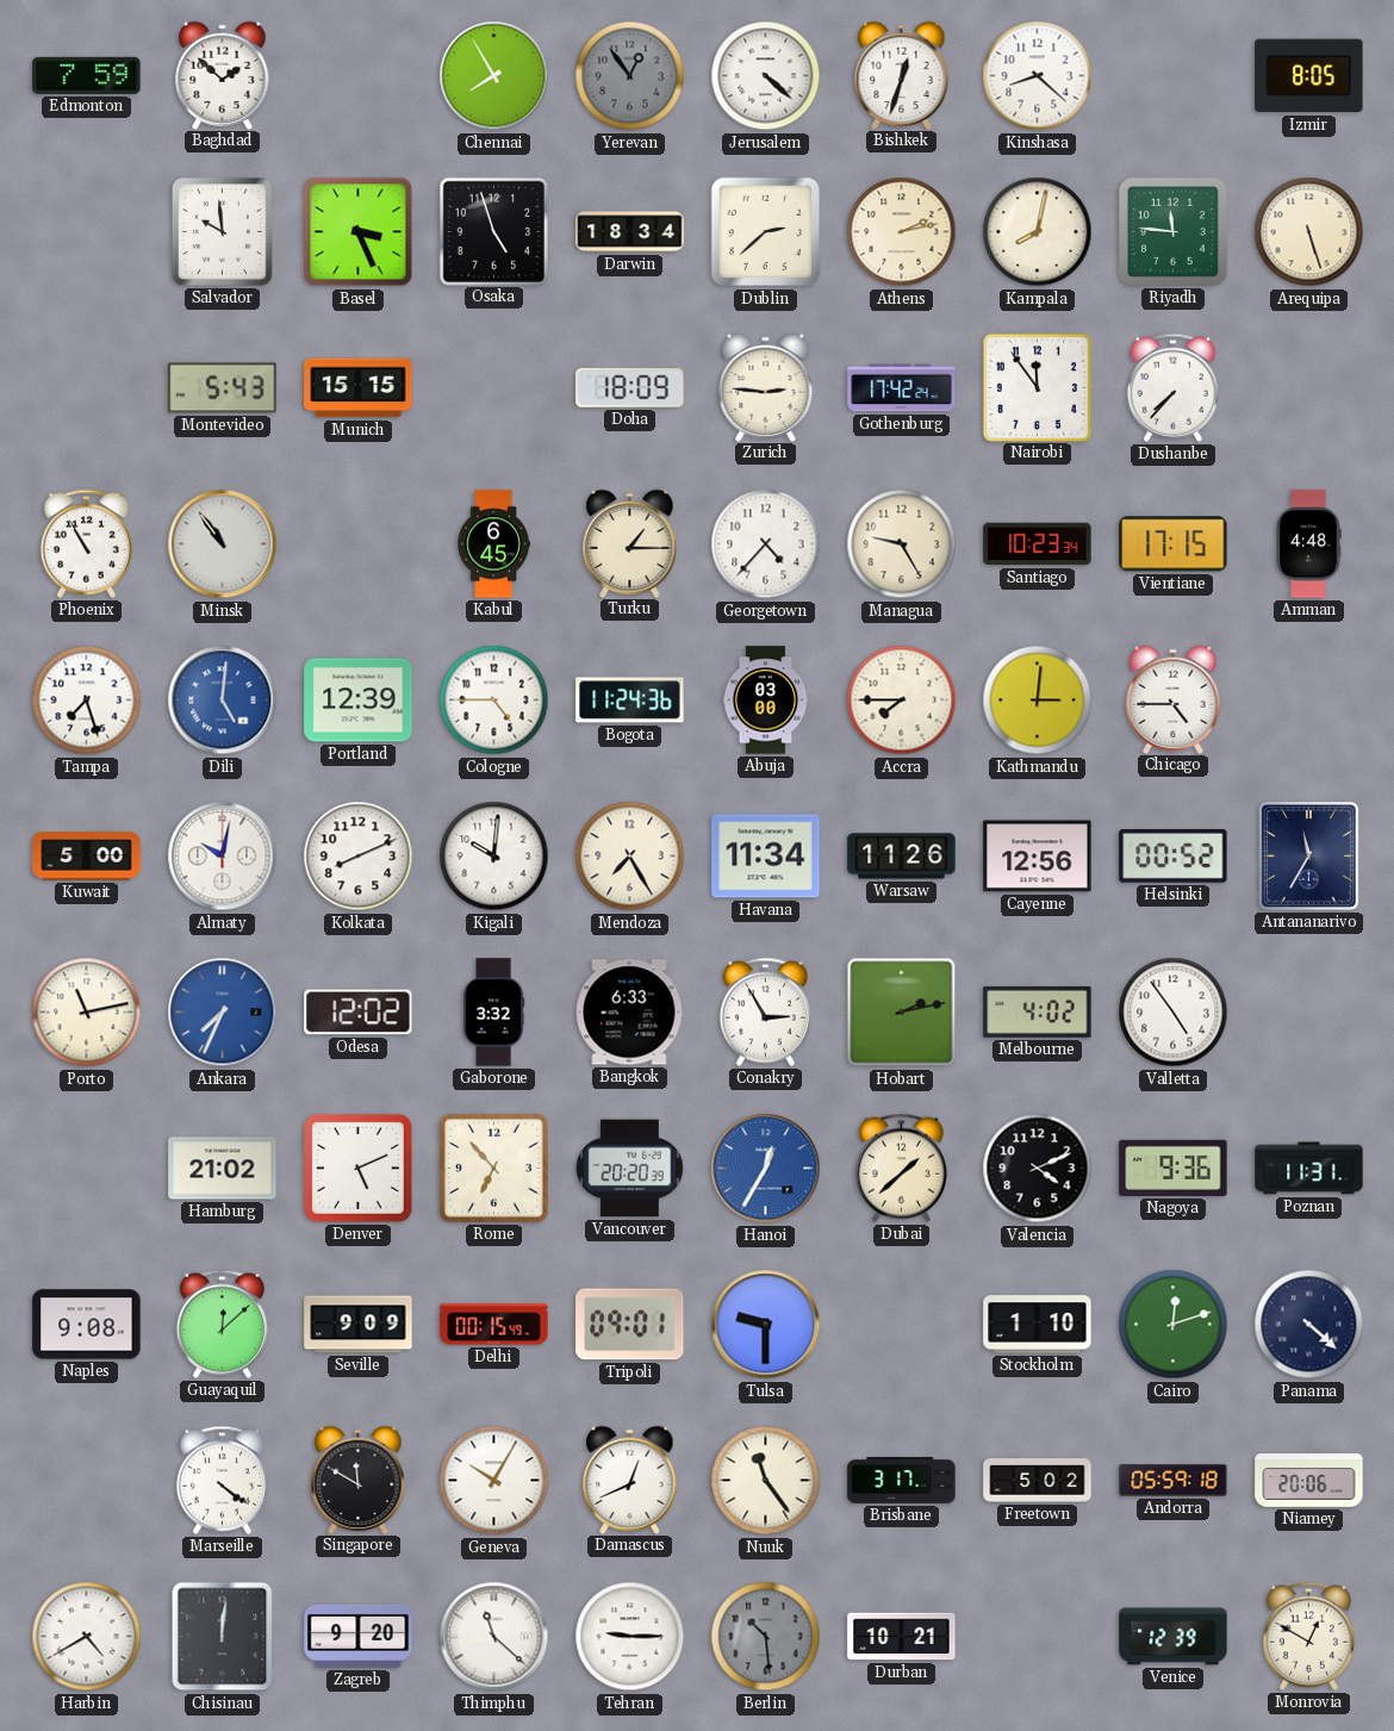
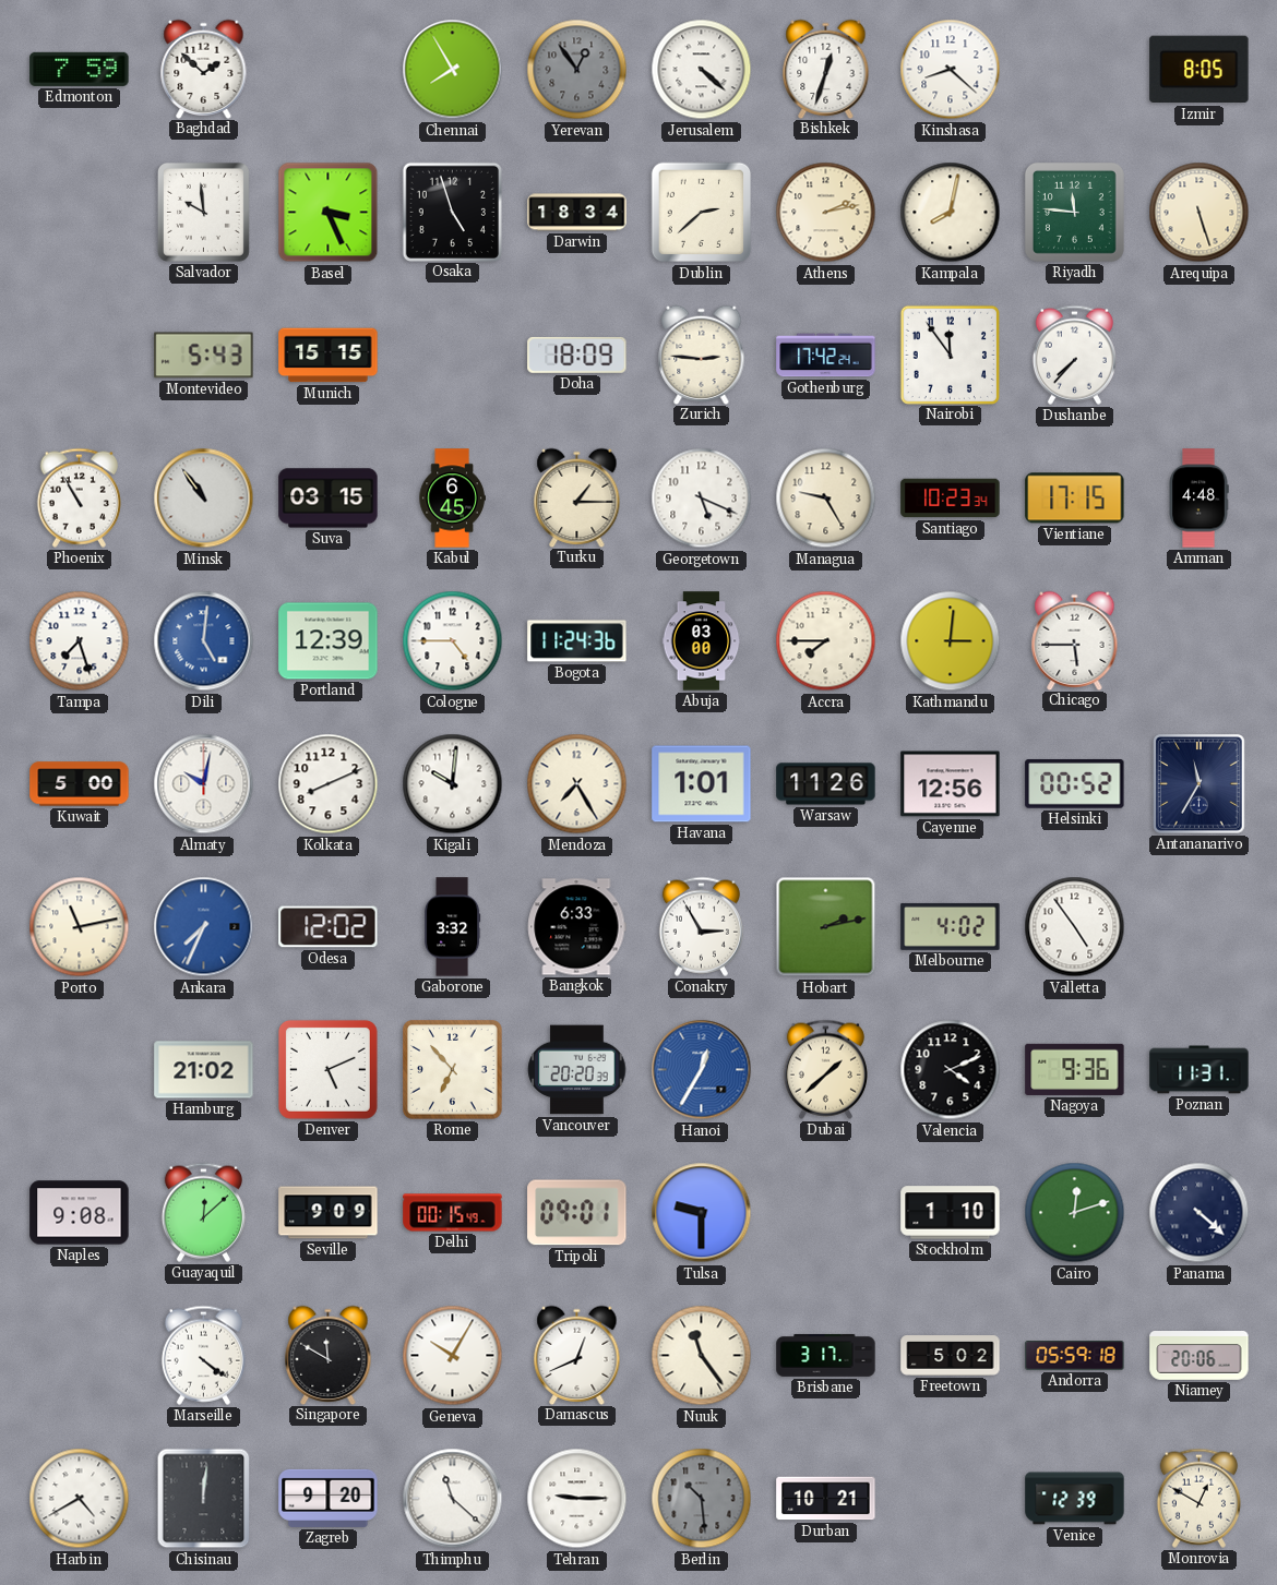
Suva: none -> 03:15
Georgetown: 4:37 -> 5:19
Chicago: 4:45 -> 5:45
Havana: 11:34 -> 1:01
